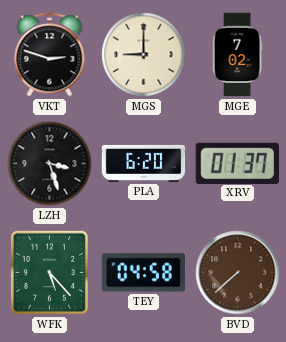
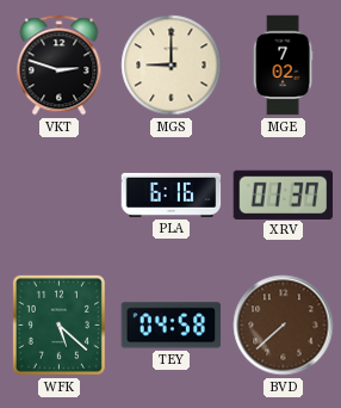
LZH: 3:27 -> none
PLA: 6:20 -> 6:16
WFK: 5:23 -> 5:22
